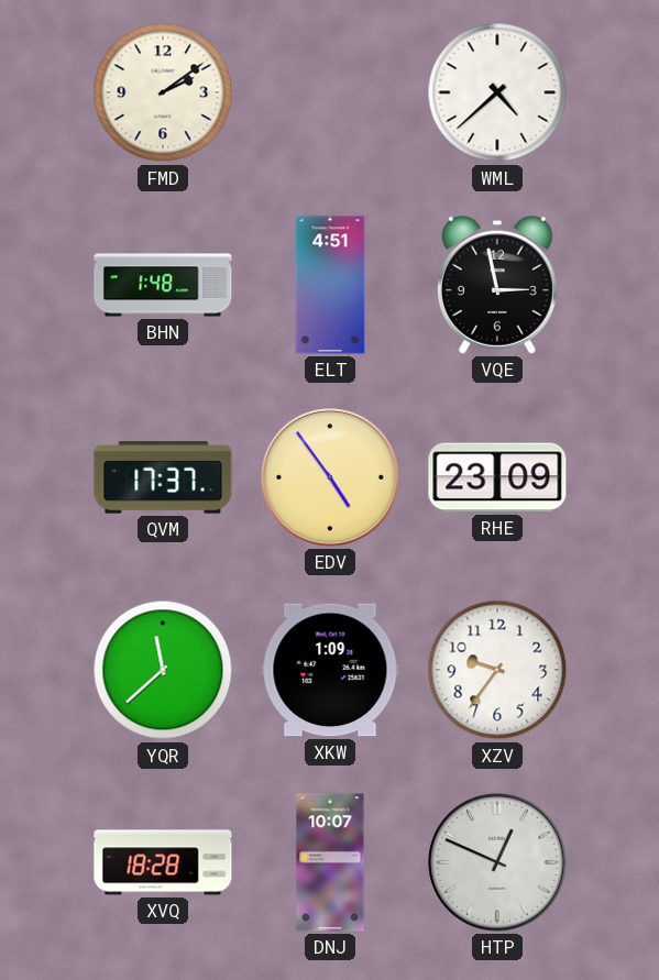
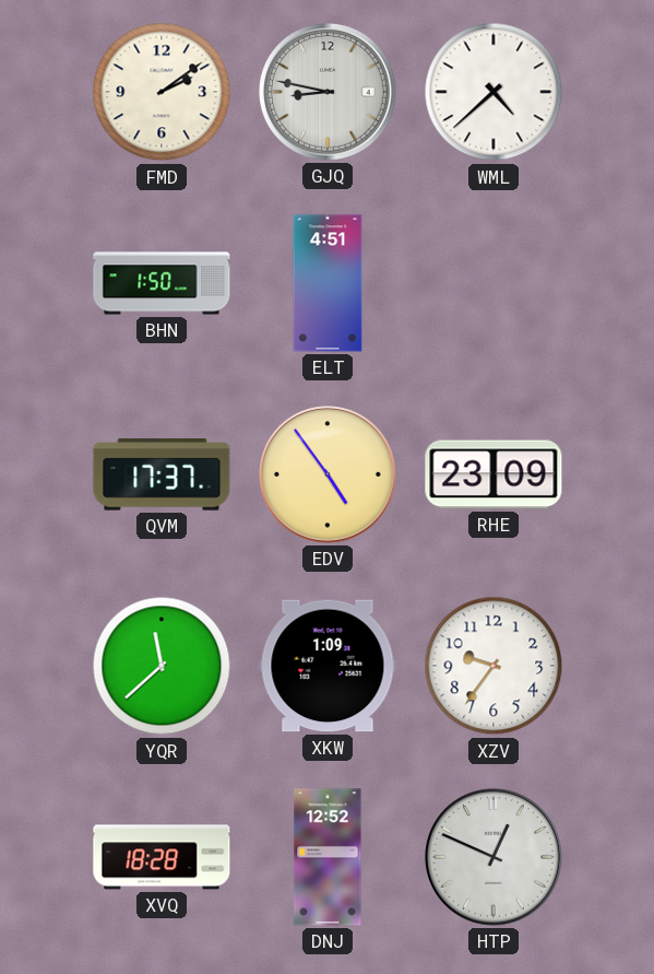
GJQ: none -> 8:47
BHN: 1:48 -> 1:50
VQE: 2:58 -> none
DNJ: 10:07 -> 12:52
